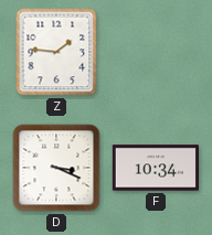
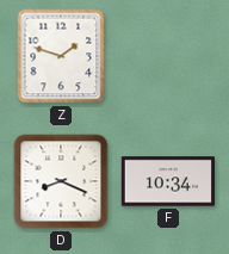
Z: 1:46 -> 1:48
D: 3:19 -> 8:19
